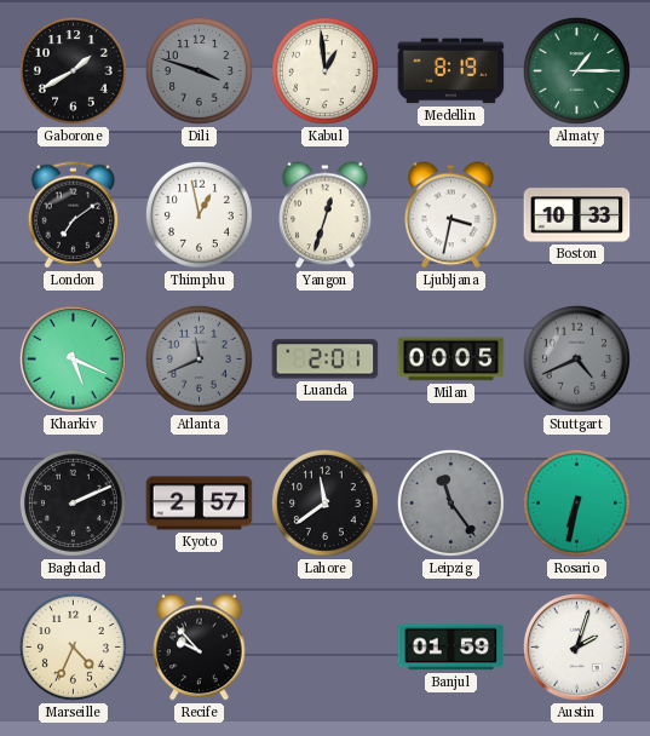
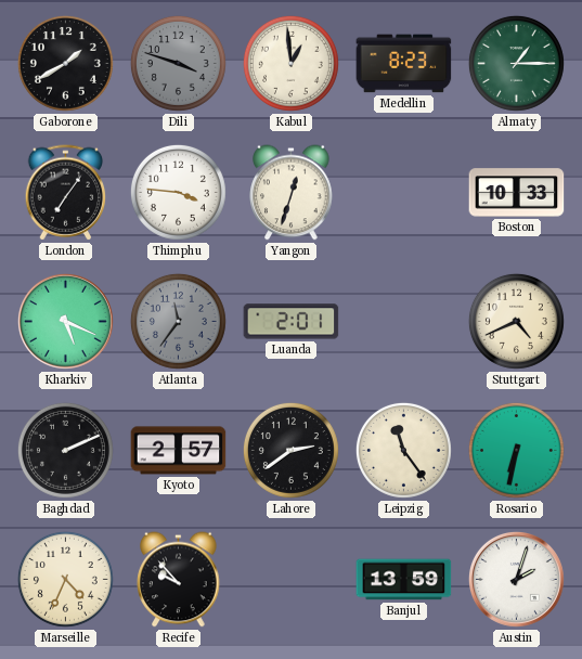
Medellin: 8:19 -> 8:23
London: 7:09 -> 7:06
Thimphu: 12:58 -> 3:46
Ljubljana: 3:32 -> none
Atlanta: 11:41 -> 11:36
Milan: 00:05 -> none
Stuttgart dial: grey -> cream
Lahore: 11:39 -> 2:39
Leipzig dial: grey -> cream
Banjul: 01:59 -> 13:59
